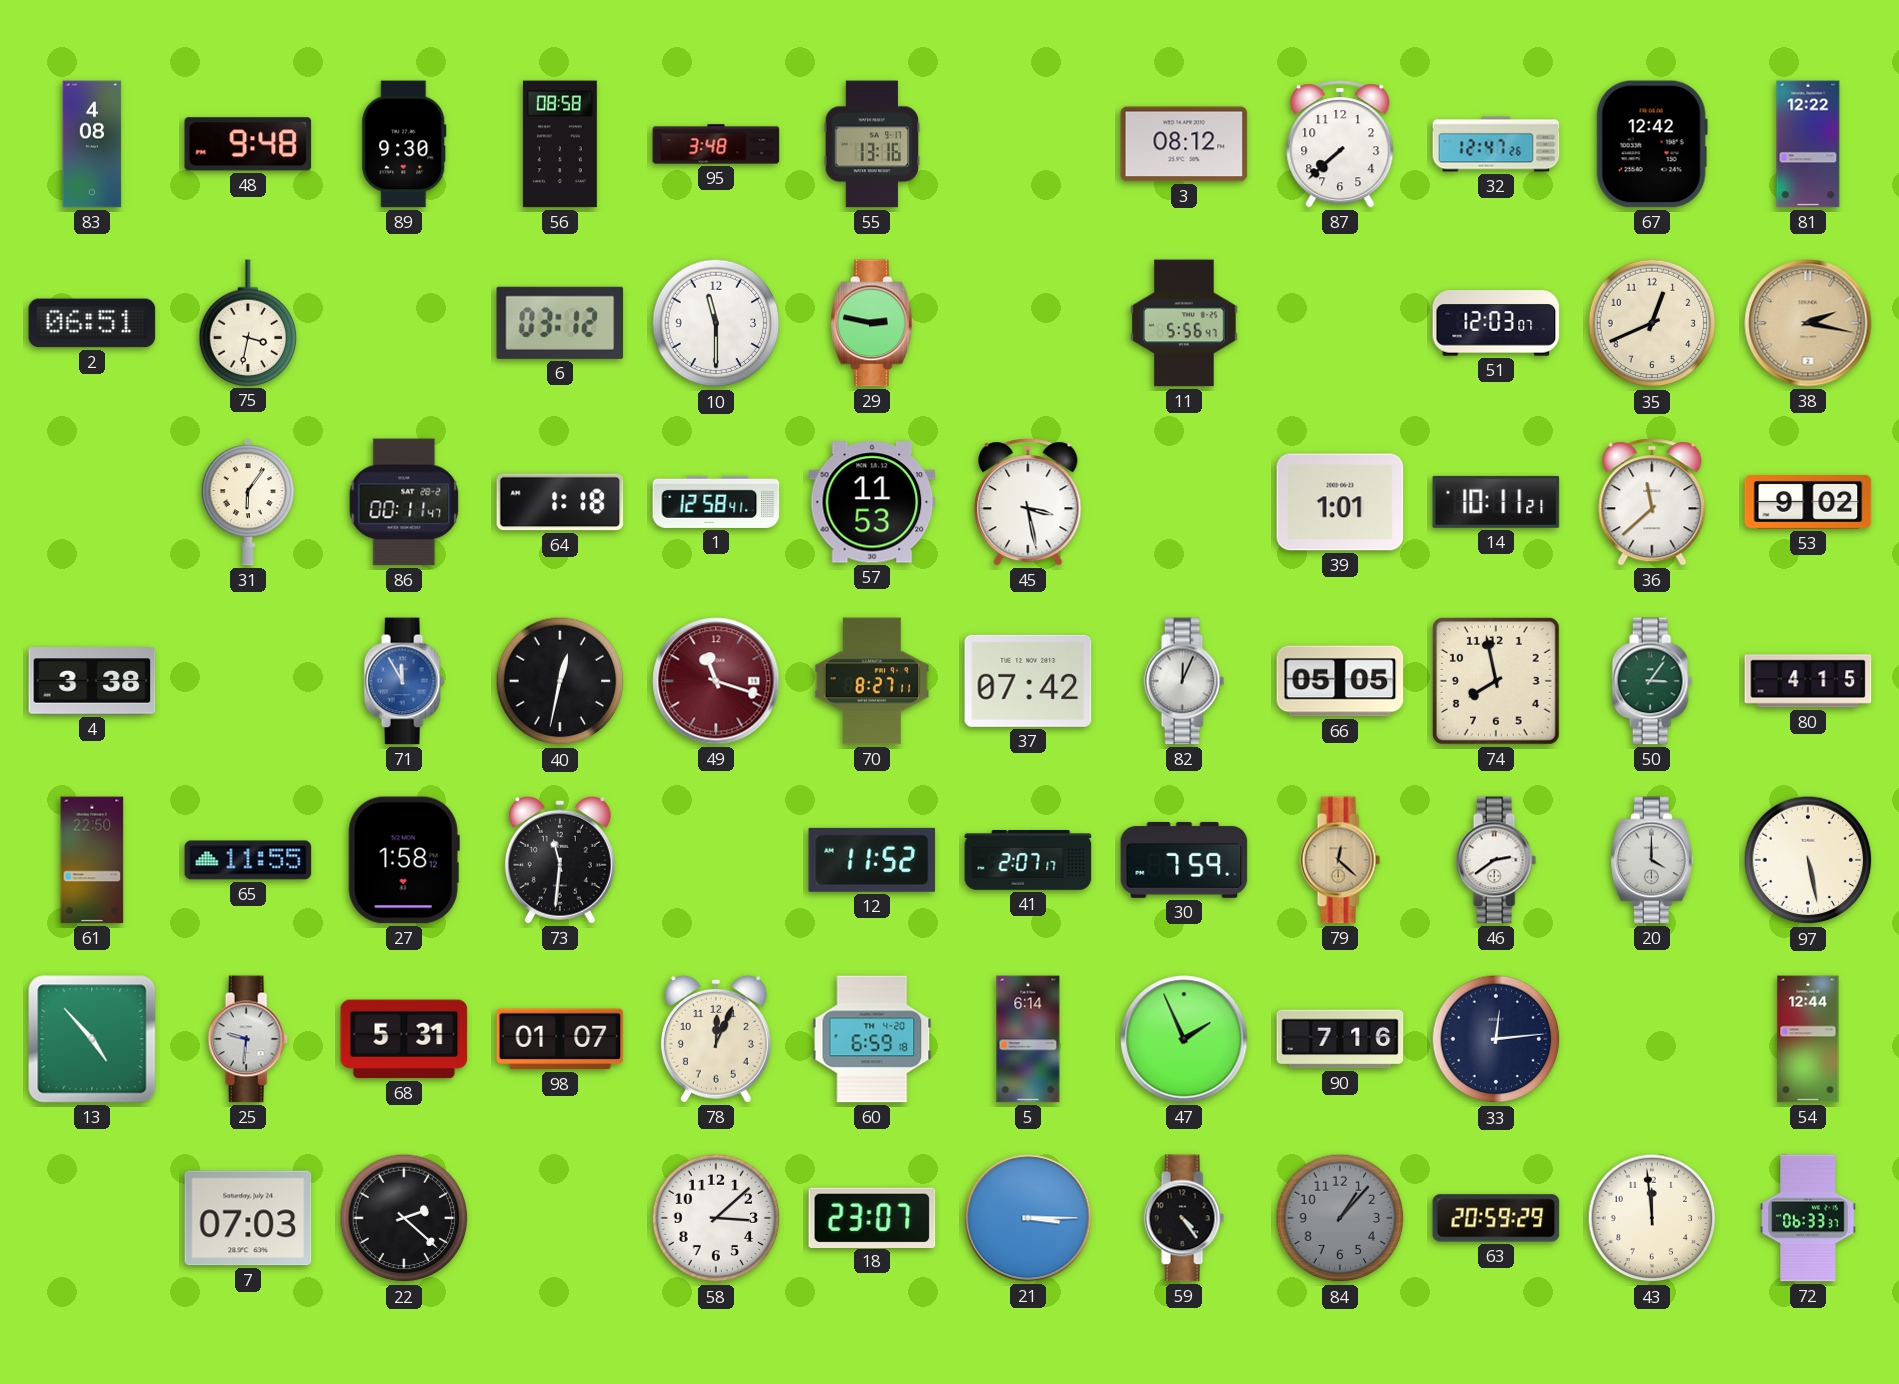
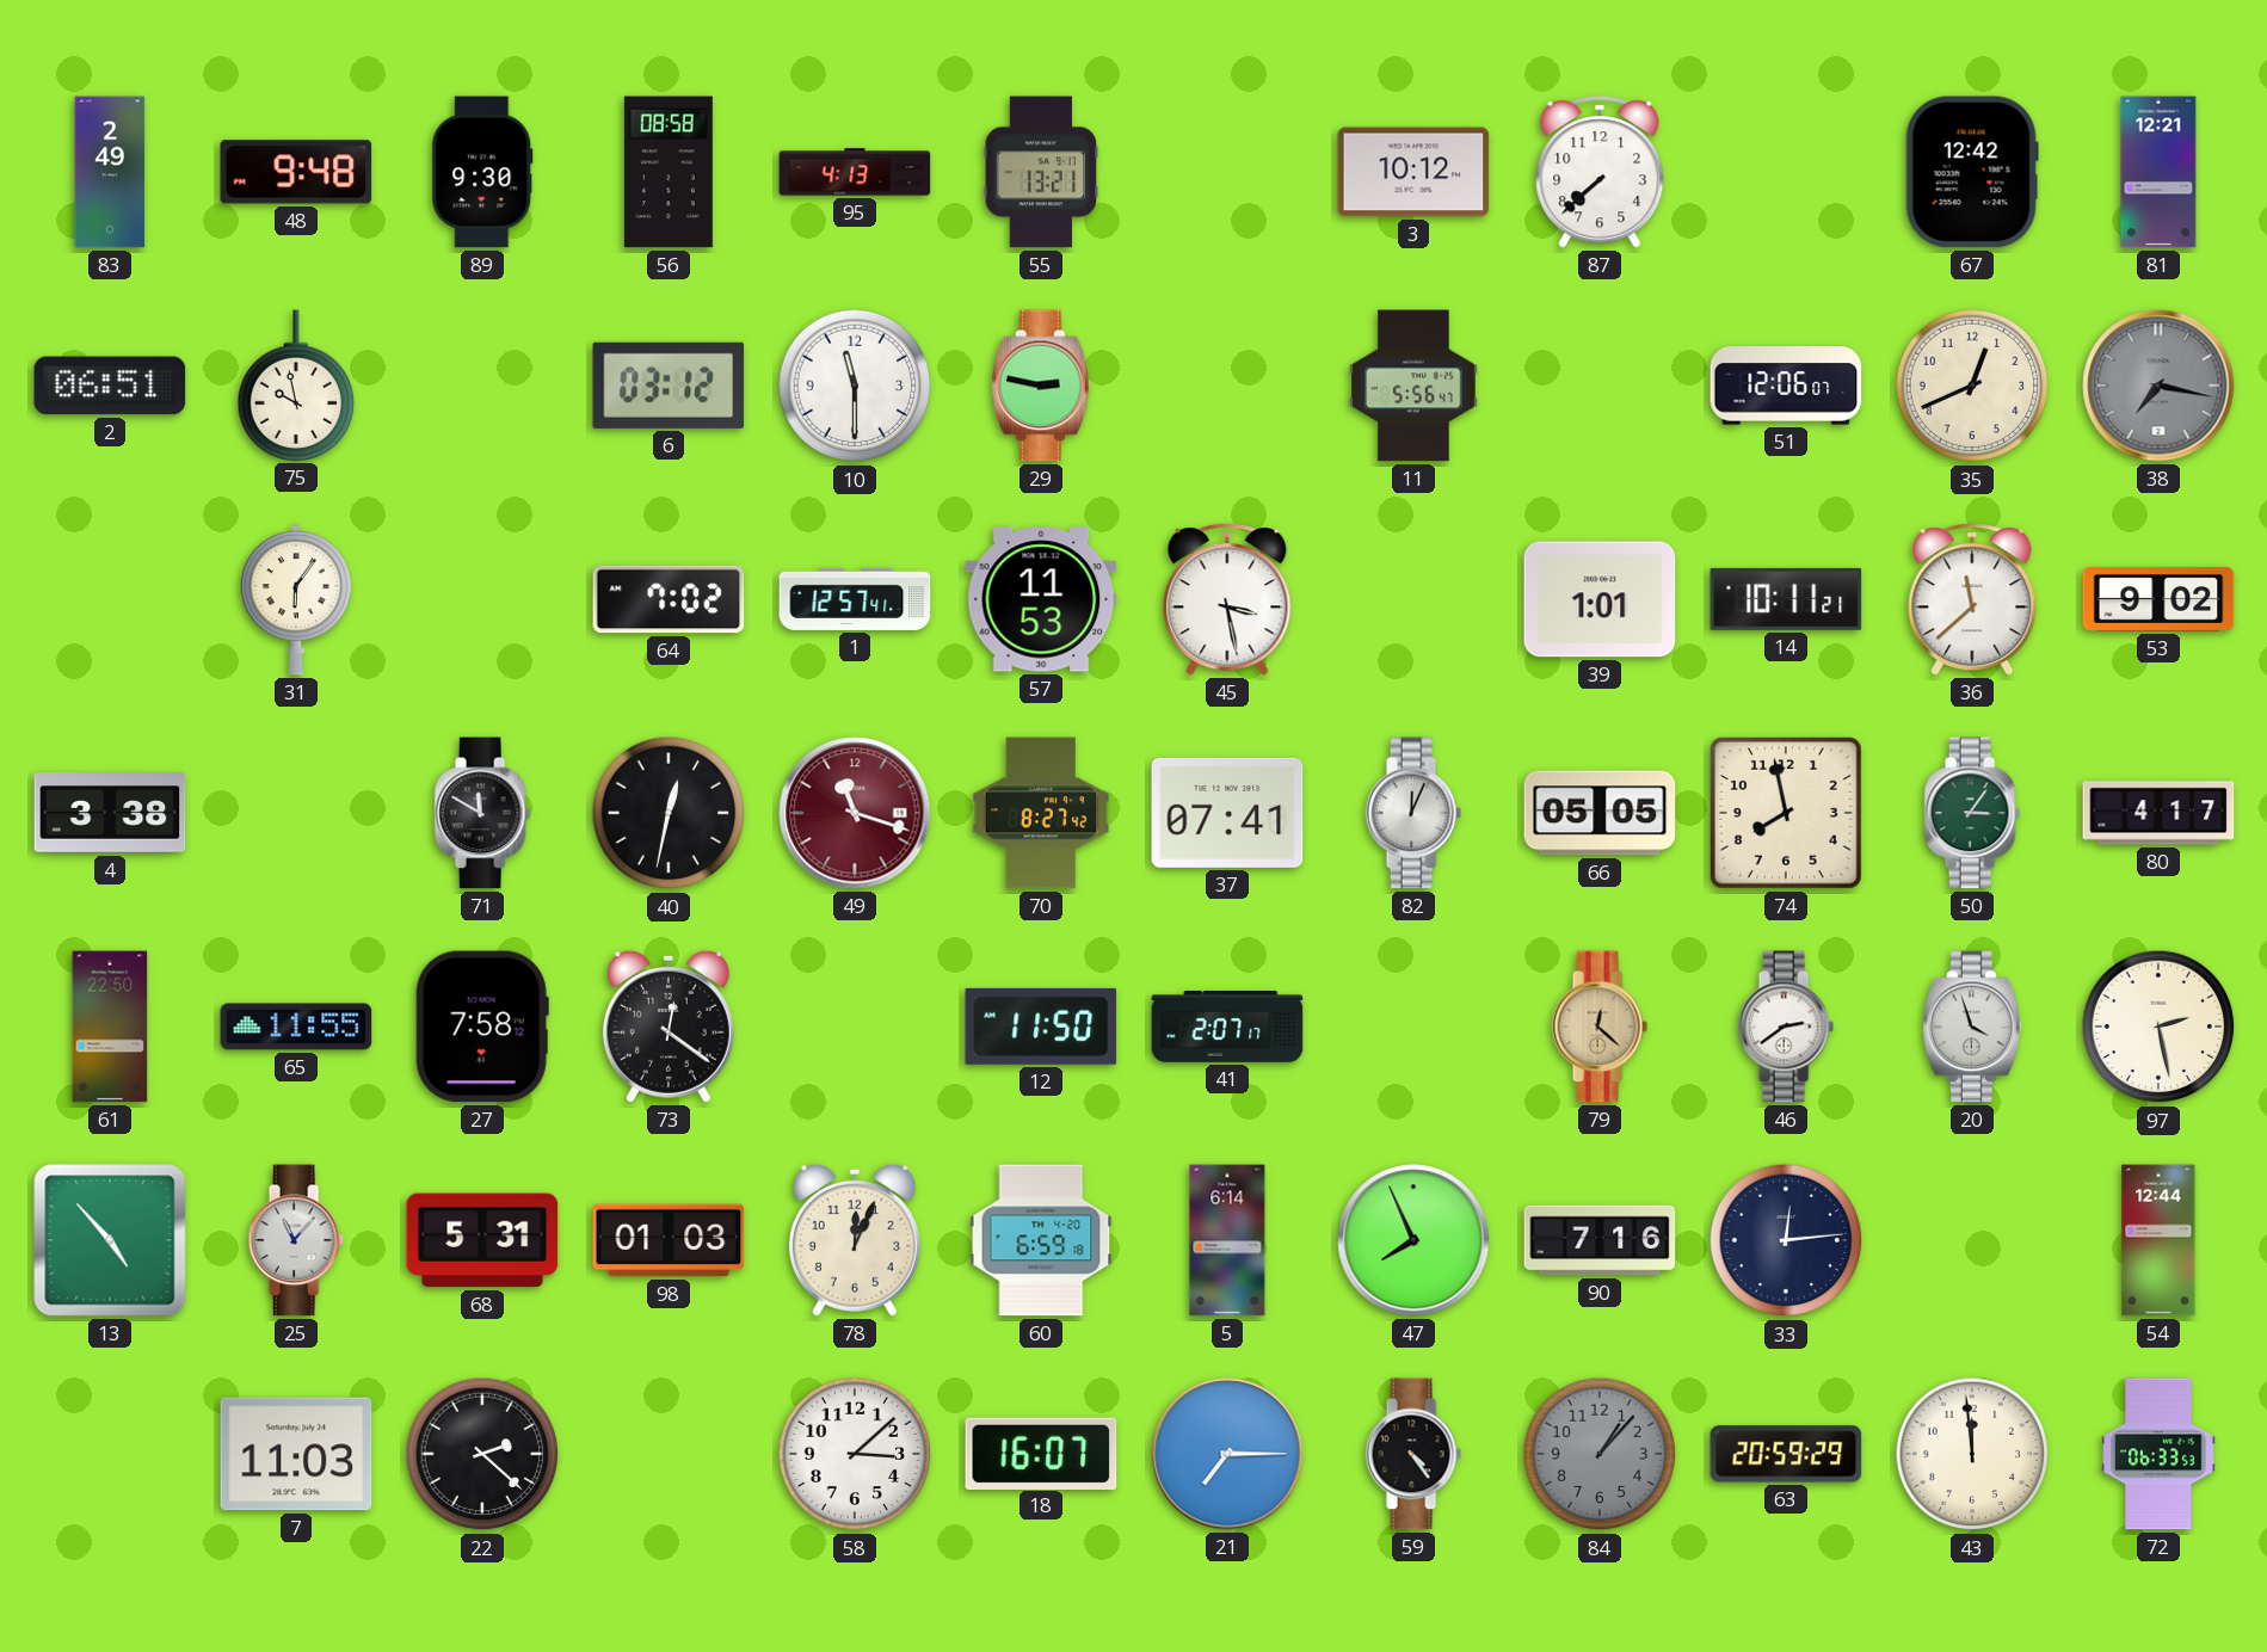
83: 4:08 -> 2:49
95: 3:48 -> 4:13
55: 13:16 -> 13:21
3: 08:12 -> 10:12
32: 12:47 -> none
81: 12:22 -> 12:21
75: 3:32 -> 9:58
51: 12:03 -> 12:06
38: 2:17 -> 7:17
38 dial: champagne -> grey
86: 00:11 -> none
64: 1:18 -> 7:02
1: 12:58 -> 12:57
71: 11:55 -> 11:50
71 dial: blue -> black
70: 8:27:11 -> 8:27:42
37: 07:42 -> 07:41
80: 4:15 -> 4:17
27: 1:58 -> 7:58
73: 11:31 -> 12:21
12: 11:52 -> 11:50
30: 7:59 -> none
20: 4:00 -> 3:57
97: 5:28 -> 2:28
25: 9:31 -> 11:07
98: 01:07 -> 01:03
47: 1:56 -> 7:56
7: 07:03 -> 11:03
18: 23:07 -> 16:07
21: 3:15 -> 7:15
72: 06:33:37 -> 06:33:53
